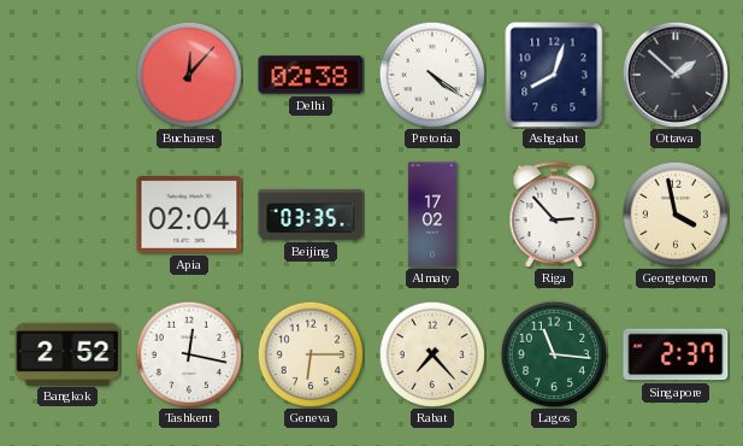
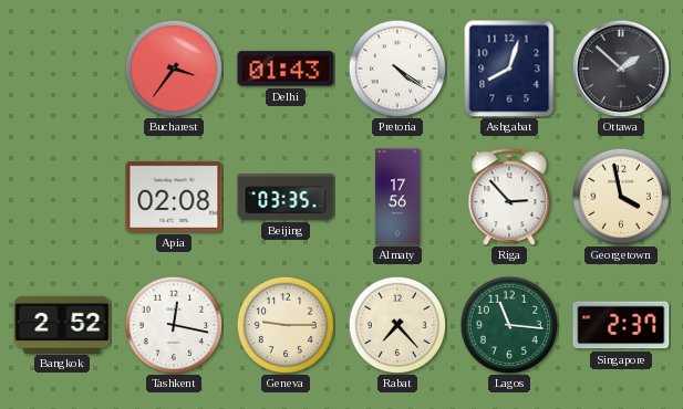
Bucharest: 12:07 -> 3:36
Delhi: 02:38 -> 01:43
Apia: 02:04 -> 02:08
Almaty: 17:02 -> 17:56
Geneva: 6:15 -> 9:15
